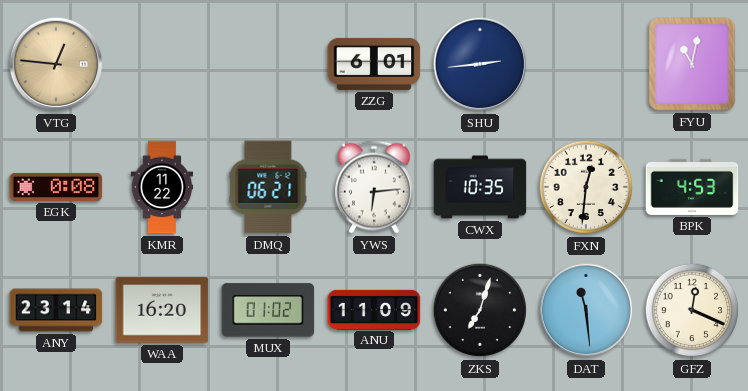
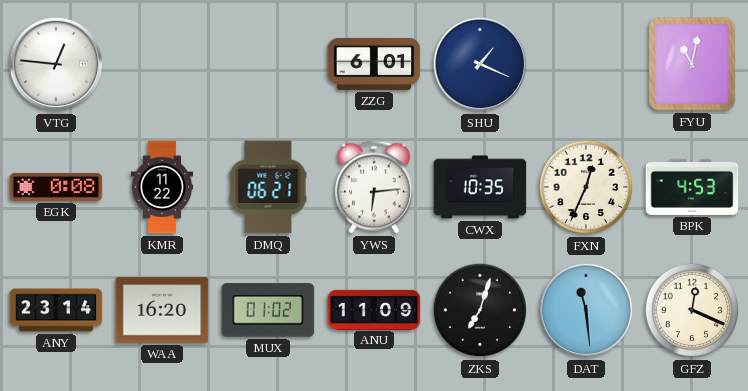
VTG dial: champagne -> white
SHU: 2:44 -> 1:19
FXN: 12:31 -> 12:34
